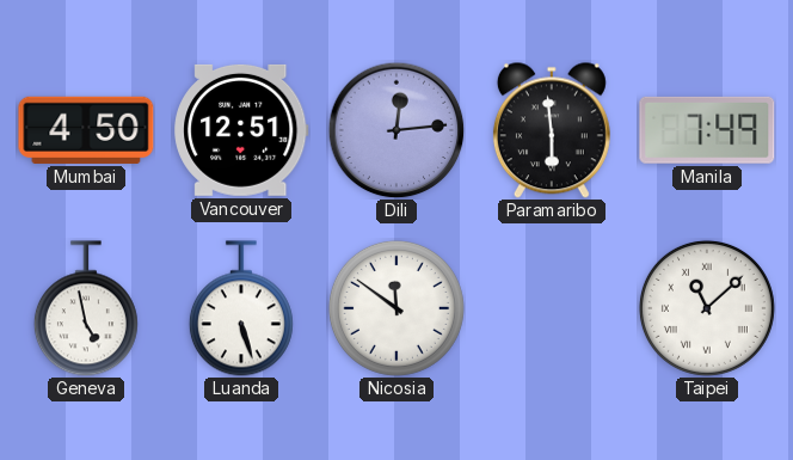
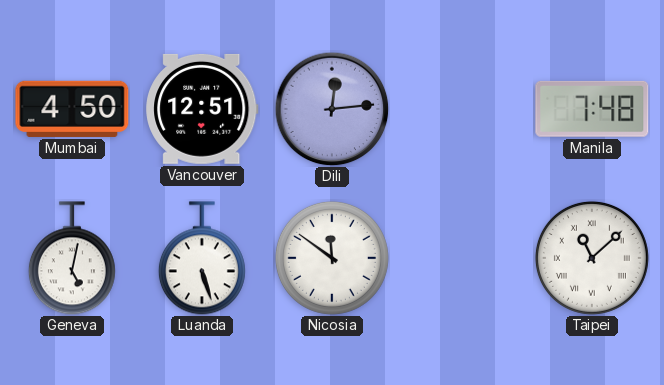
Paramaribo: 5:59 -> none
Manila: 7:49 -> 7:48
Geneva: 4:58 -> 5:02
